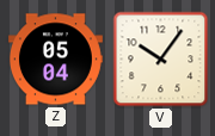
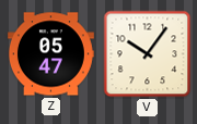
Z: 05:04 -> 05:47
